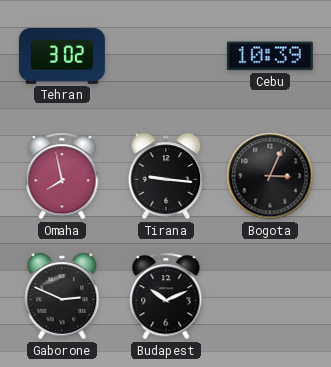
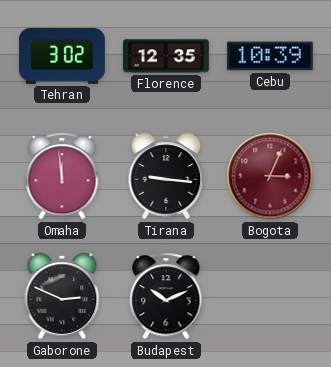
Florence: none -> 12:35
Omaha: 7:58 -> 11:59
Bogota dial: black -> burgundy
